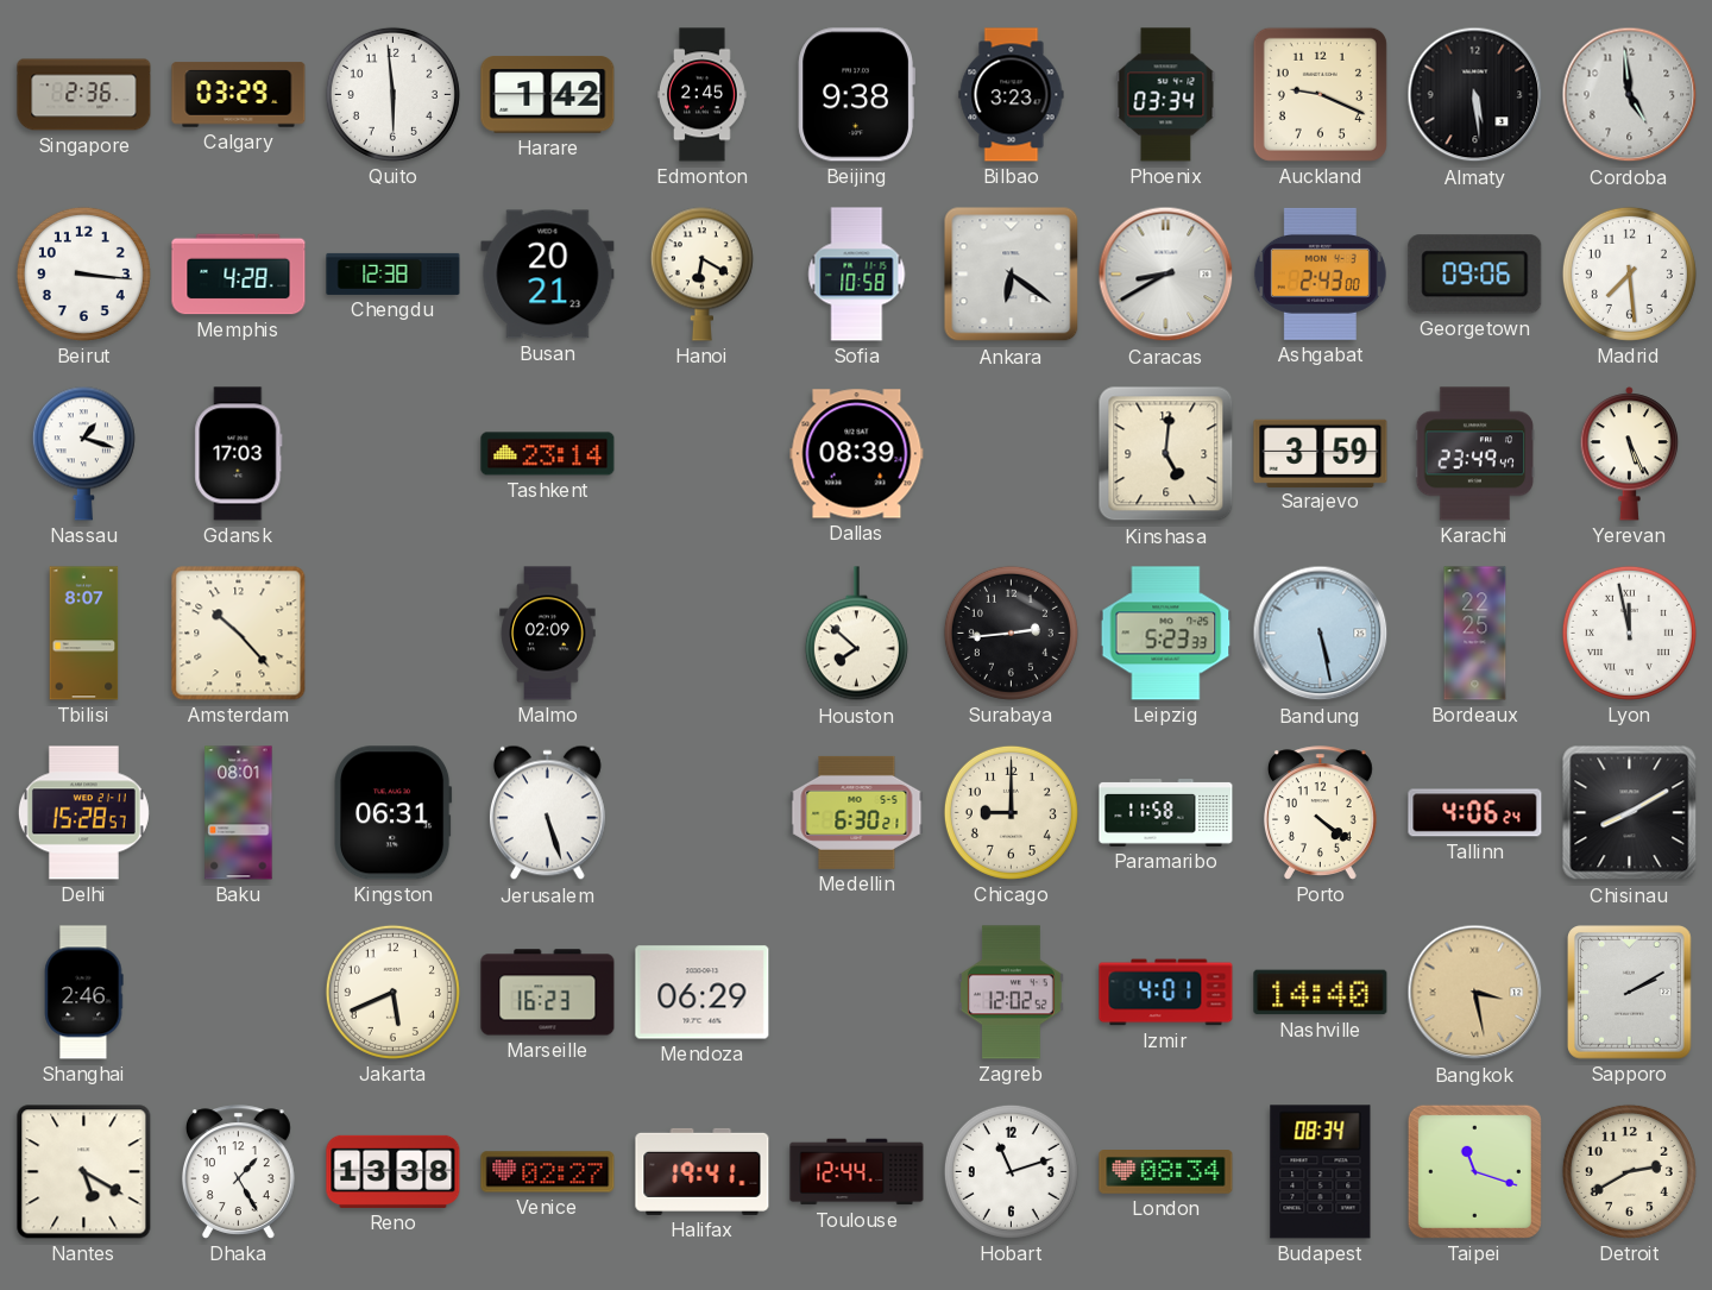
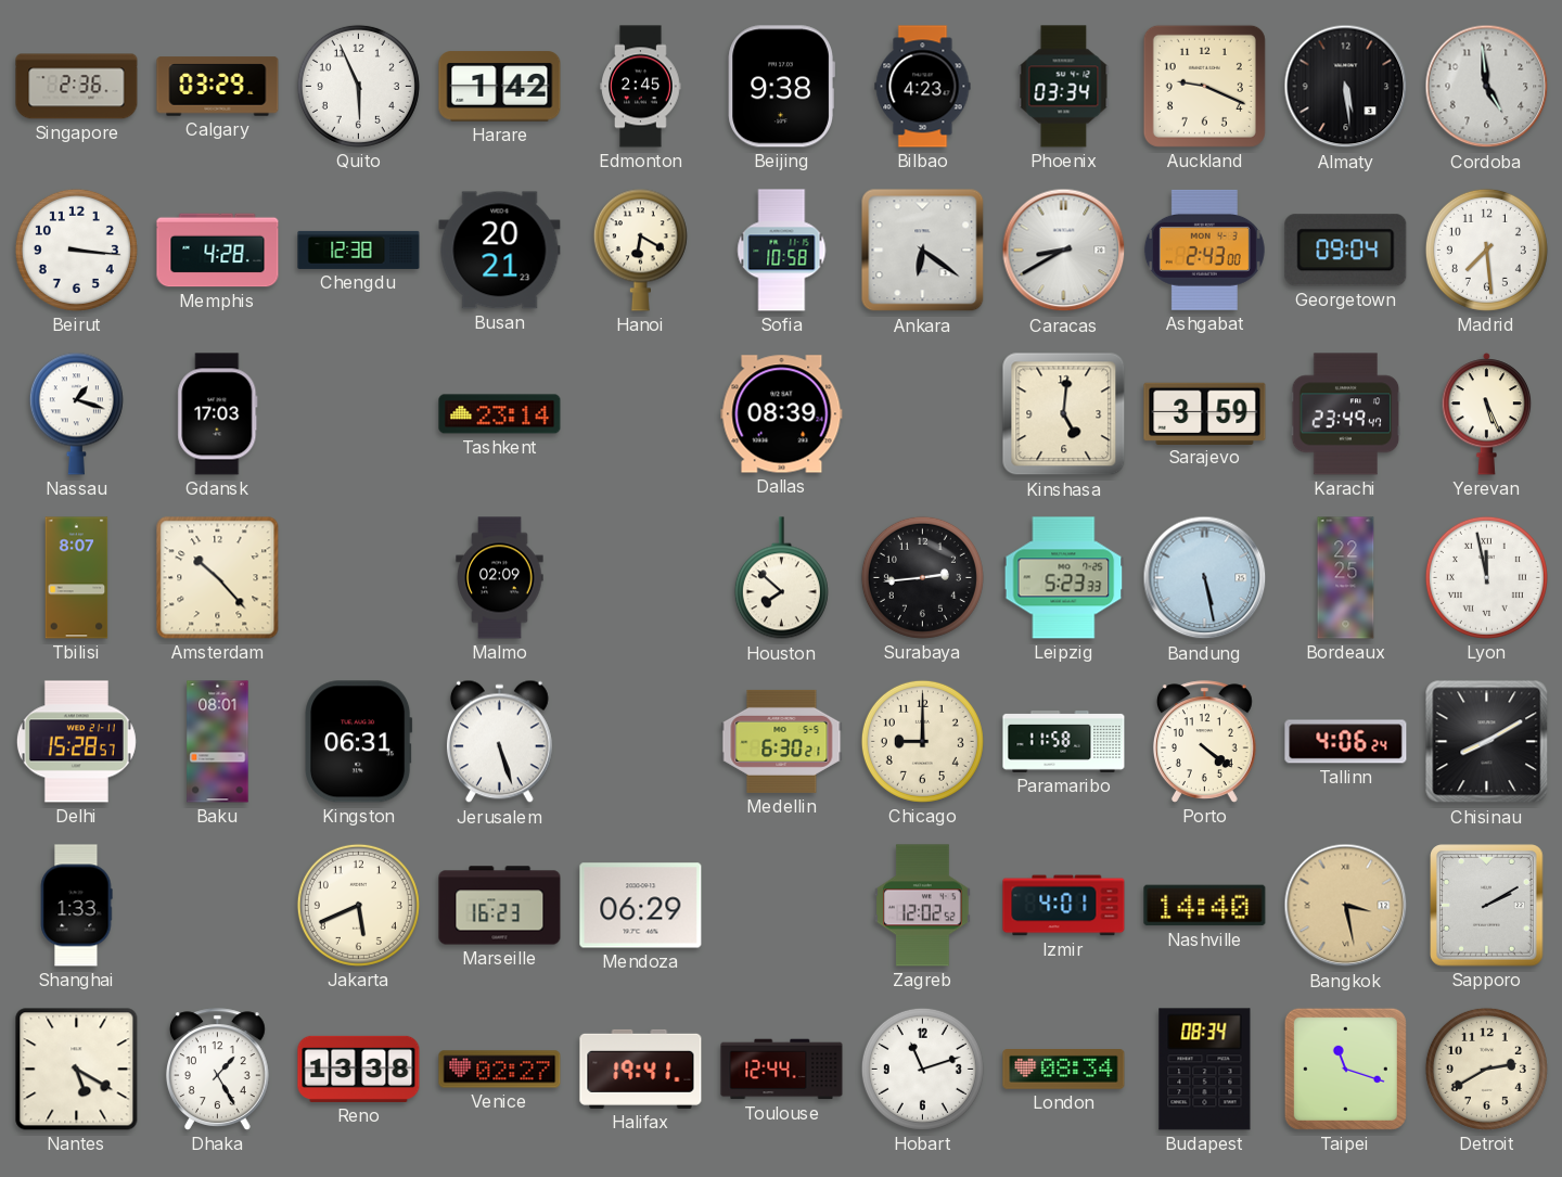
Quito: 5:59 -> 5:56
Bilbao: 3:23 -> 4:23
Georgetown: 09:06 -> 09:04
Shanghai: 2:46 -> 1:33
